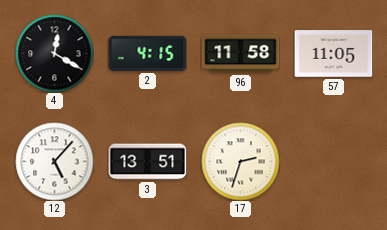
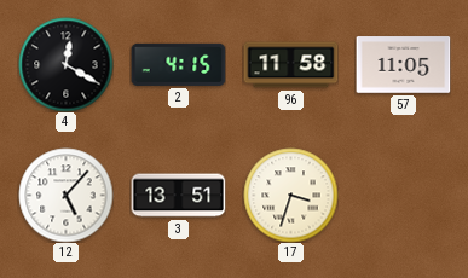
17: 2:33 -> 3:33
